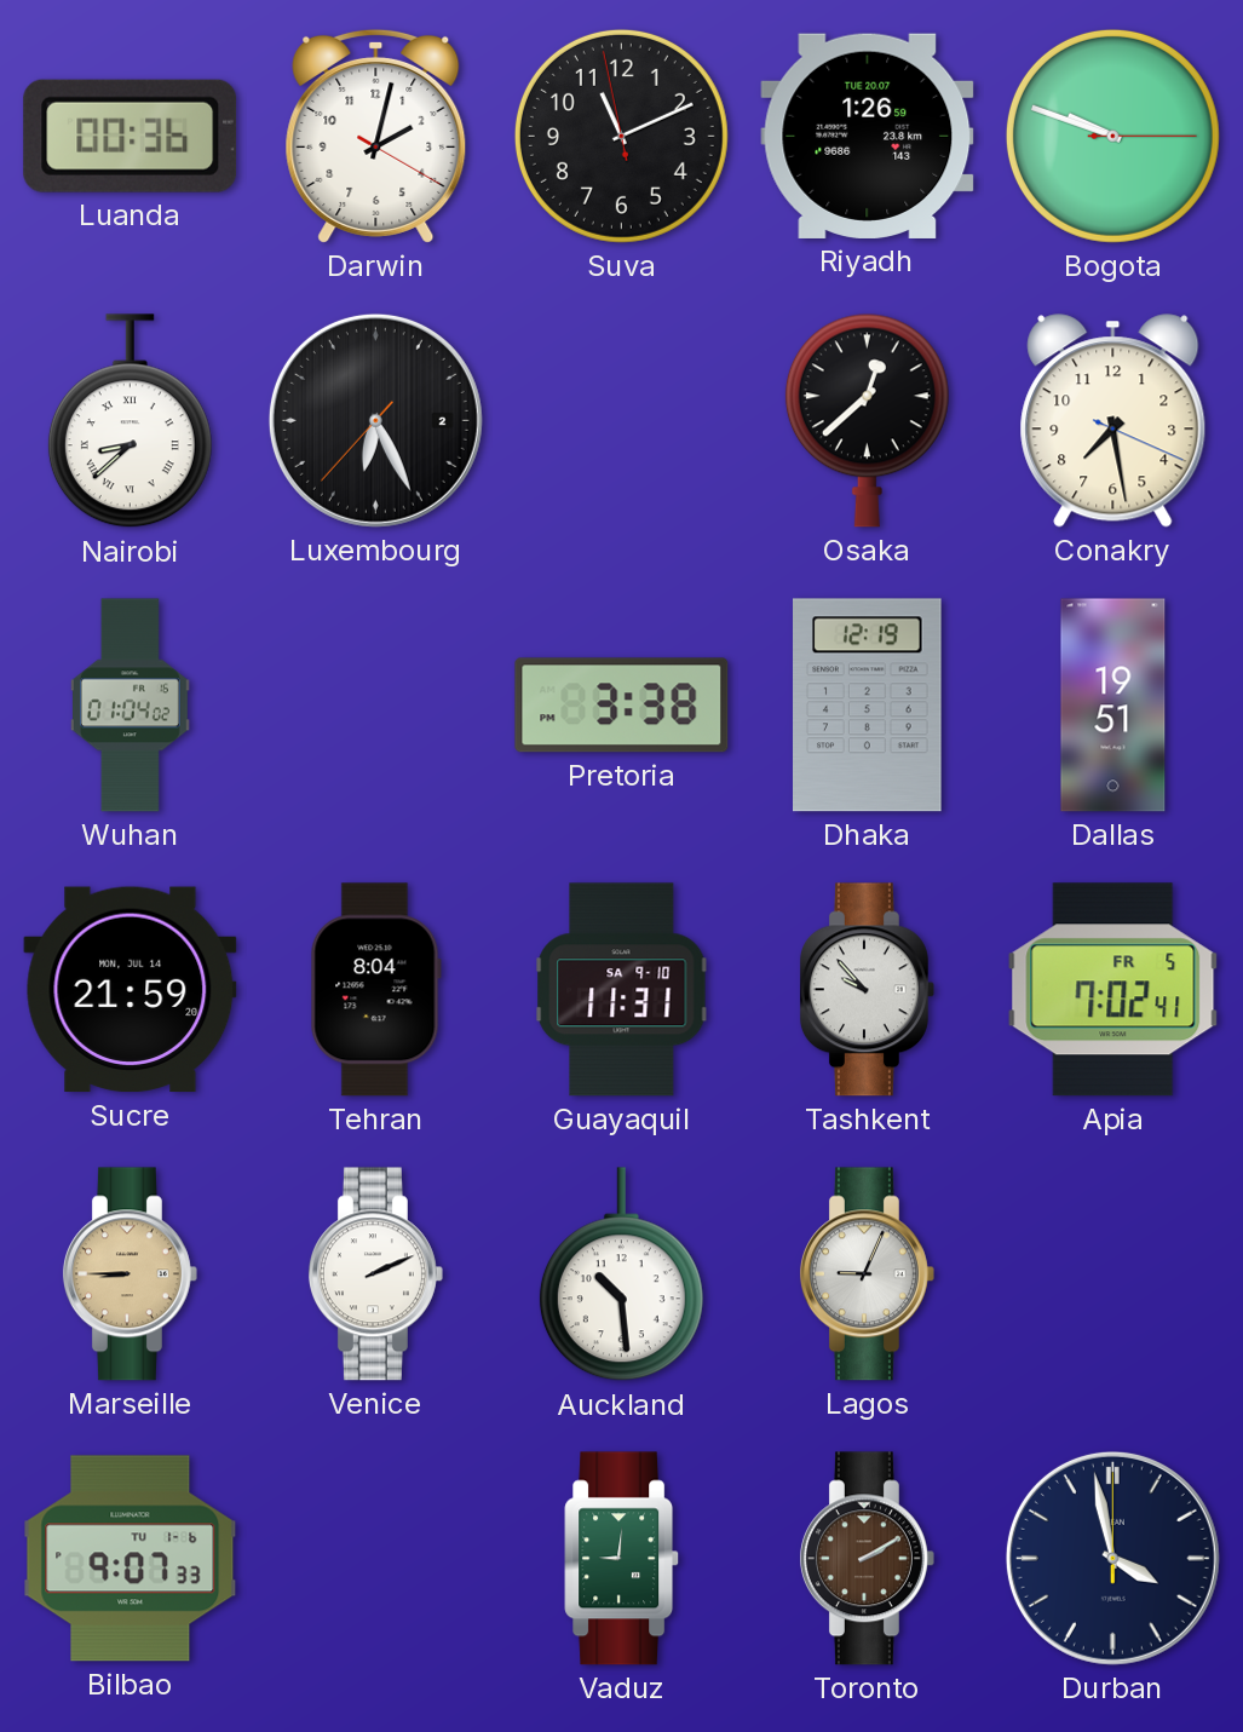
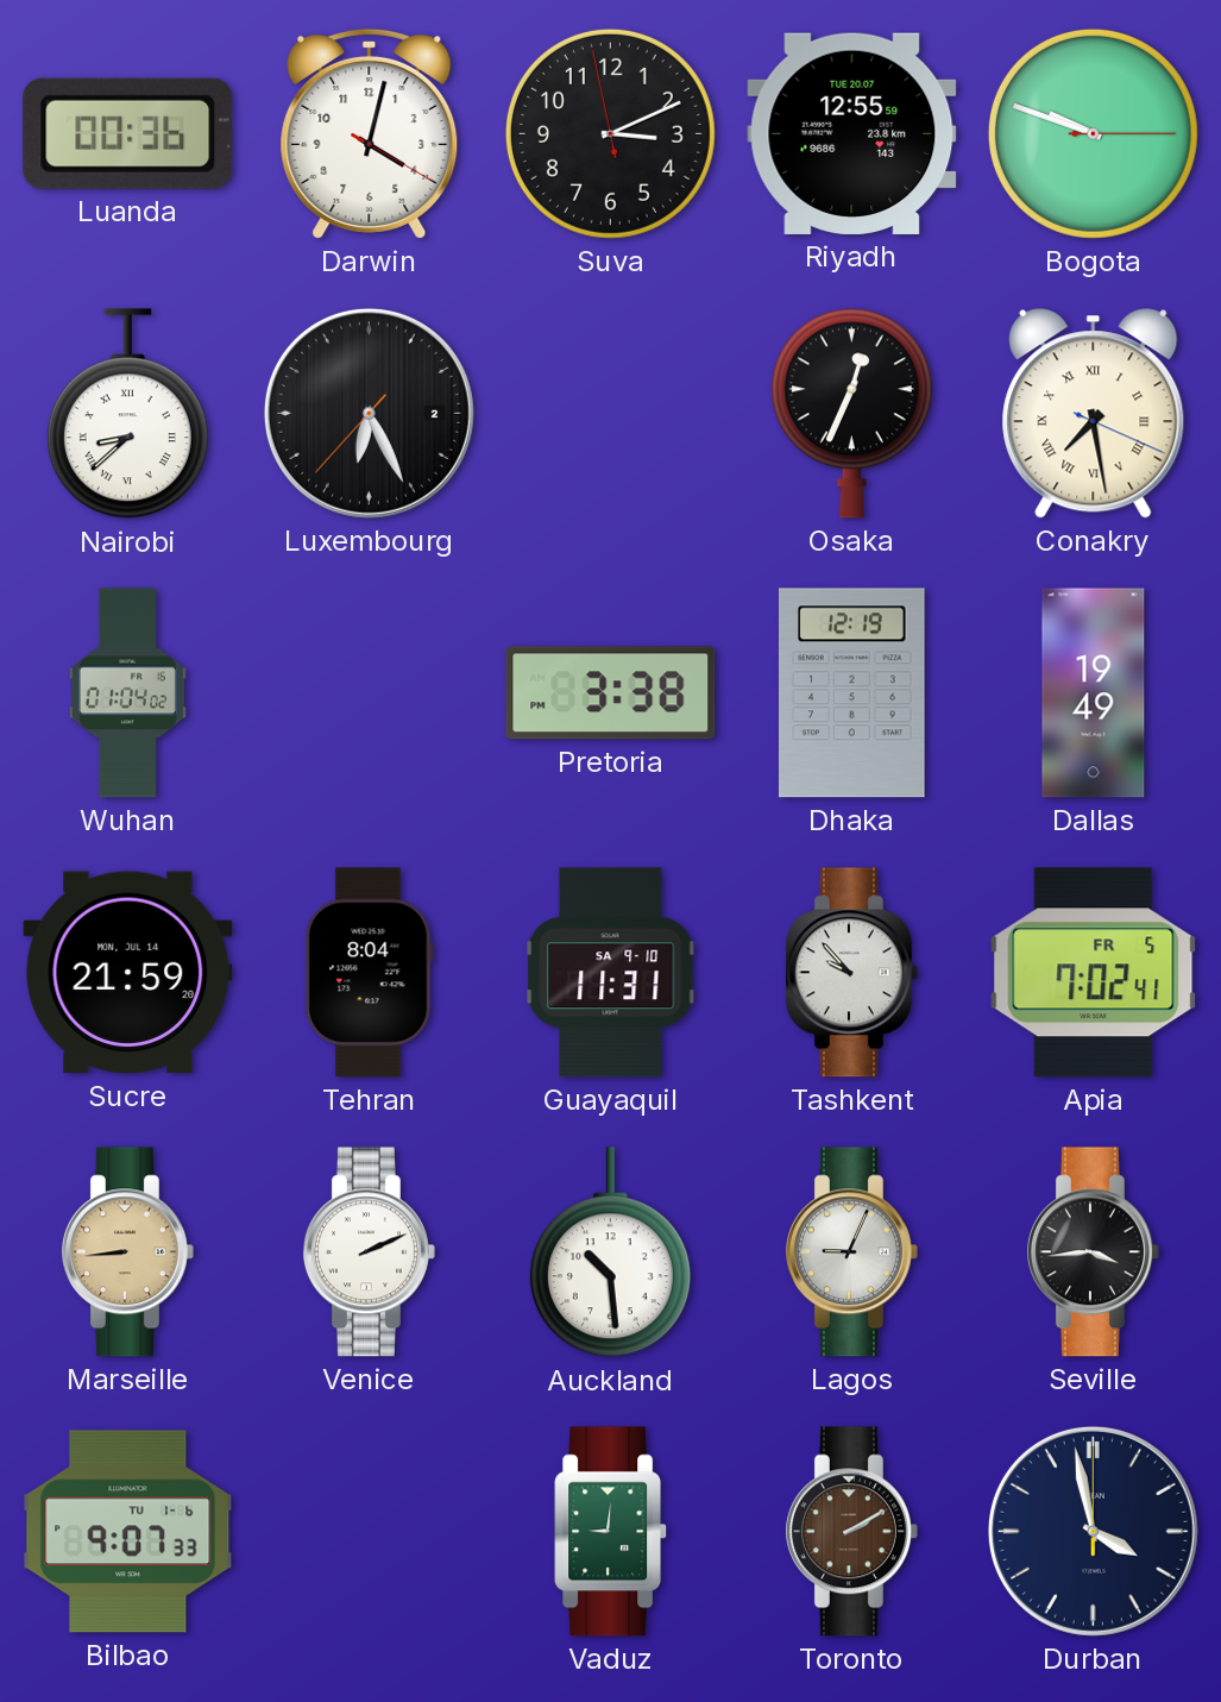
Darwin: 2:02 -> 4:02
Suva: 11:10 -> 3:10
Riyadh: 1:26 -> 12:55
Osaka: 12:38 -> 12:34
Conakry numerals: Arabic -> Roman
Dallas: 19:51 -> 19:49
Marseille: 8:45 -> 8:44
Seville: none -> 3:44
